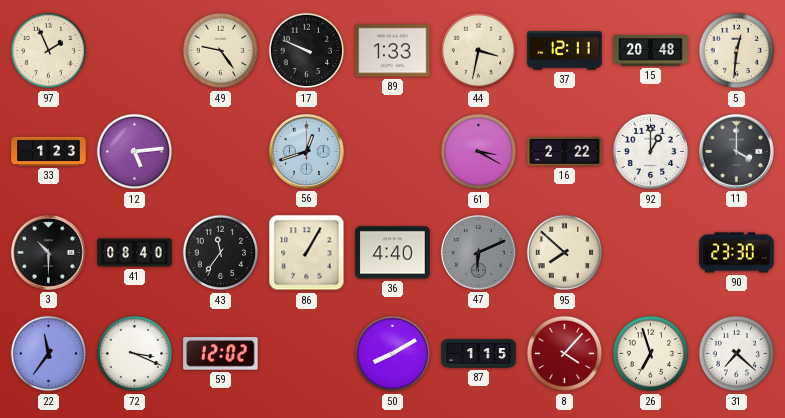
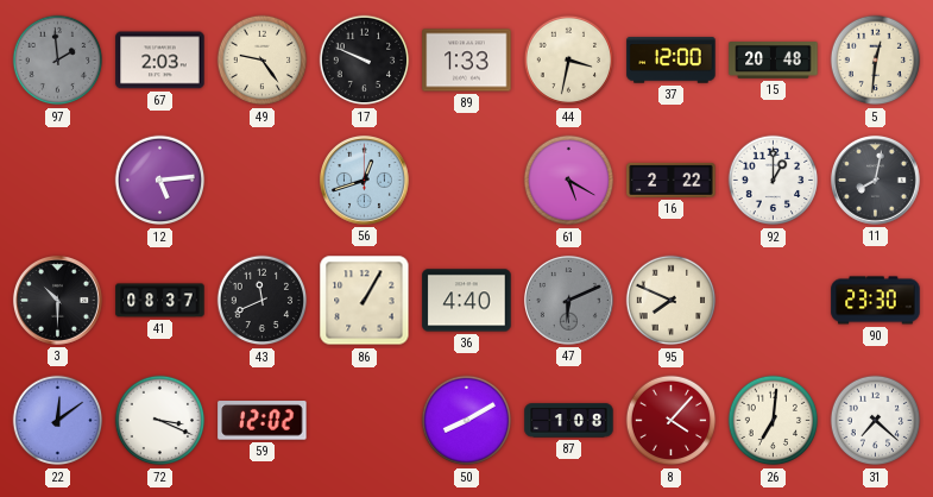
97: 1:56 -> 1:59
97 dial: cream -> grey
67: none -> 2:03
37: 12:11 -> 12:00
33: 1:23 -> none
61: 3:20 -> 5:20
11: 4:00 -> 8:02
41: 08:40 -> 08:37
43: 11:36 -> 11:41
95: 7:52 -> 7:49
22: 11:36 -> 12:09
87: 1:15 -> 1:08
26: 6:57 -> 7:01
